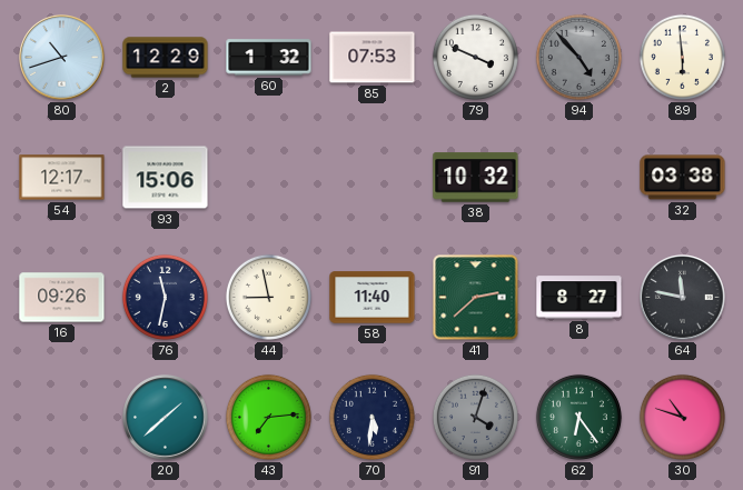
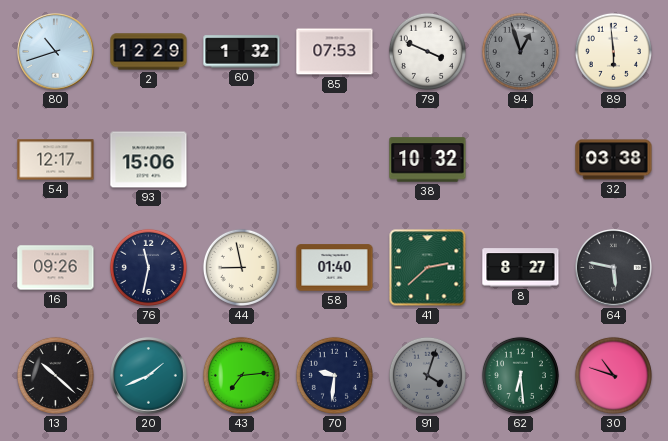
94: 4:53 -> 12:57
58: 11:40 -> 01:40
64: 11:47 -> 5:47
13: none -> 10:22
20: 1:38 -> 1:41
70: 5:31 -> 9:31
62: 6:24 -> 6:29
